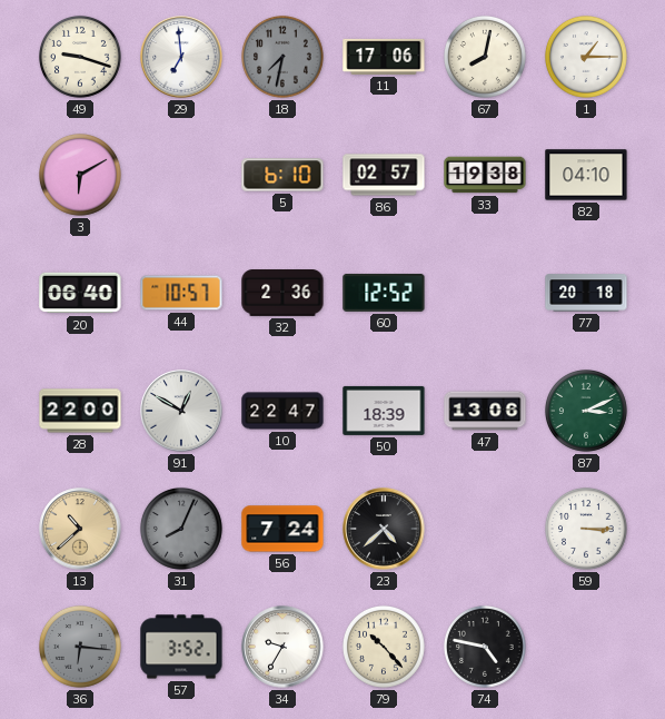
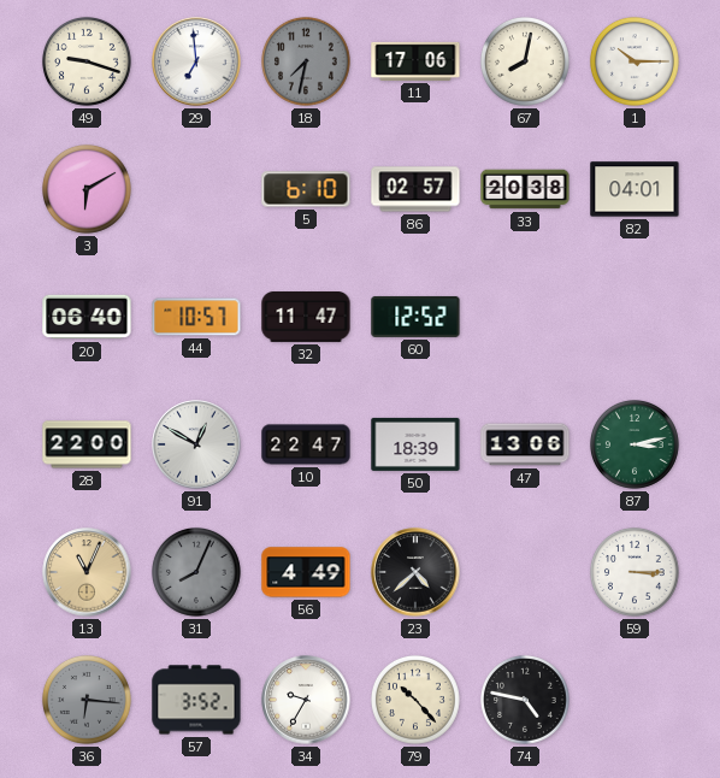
1: 1:15 -> 10:15
33: 19:38 -> 20:38
82: 04:10 -> 04:01
32: 2:36 -> 11:47
77: 20:18 -> none
87: 3:11 -> 3:13
13: 10:38 -> 11:04
56: 7:24 -> 4:49
